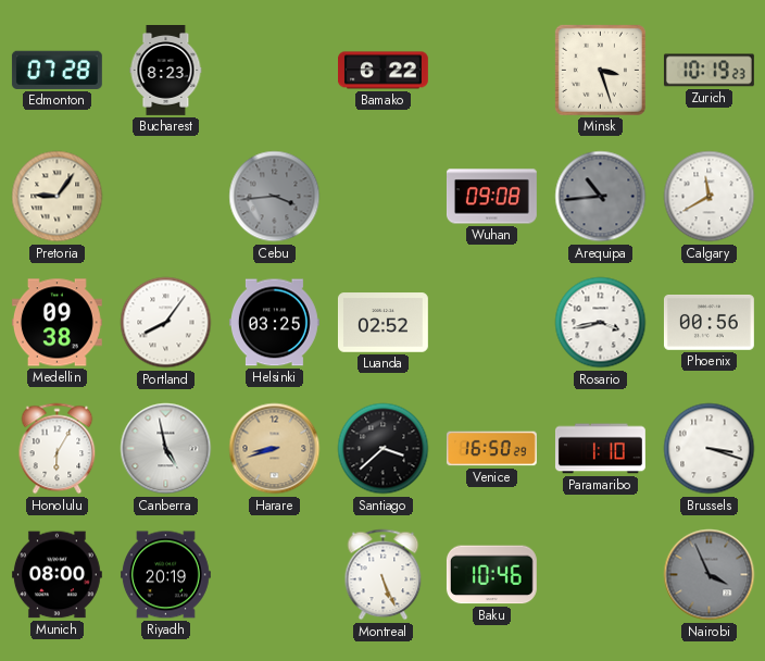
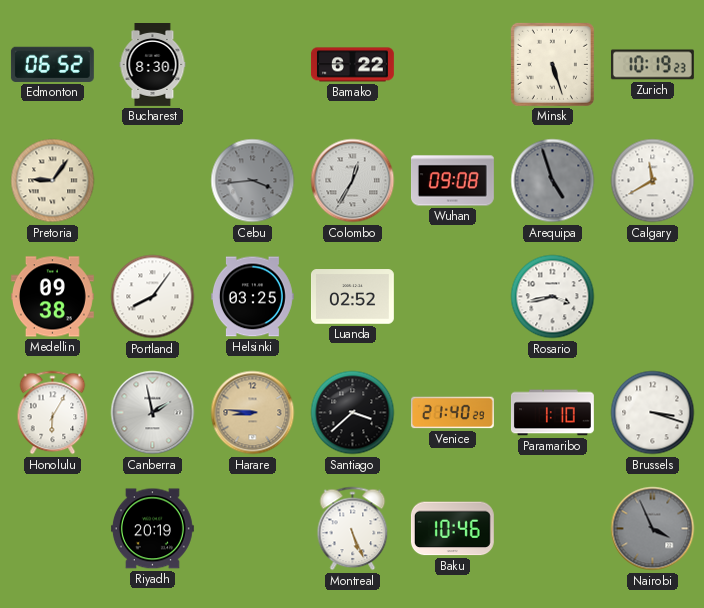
Edmonton: 07:28 -> 06:52
Bucharest: 8:23 -> 8:30
Minsk: 3:27 -> 5:27
Colombo: none -> 12:35
Arequipa: 10:44 -> 4:57
Phoenix: 00:56 -> none
Canberra: 4:58 -> 1:58
Harare: 8:42 -> 8:46
Venice: 16:50 -> 21:40
Munich: 08:00 -> none
